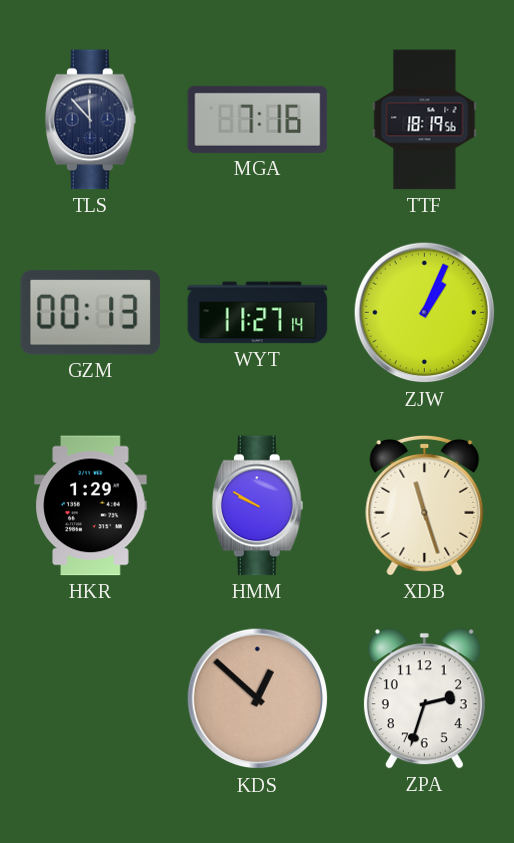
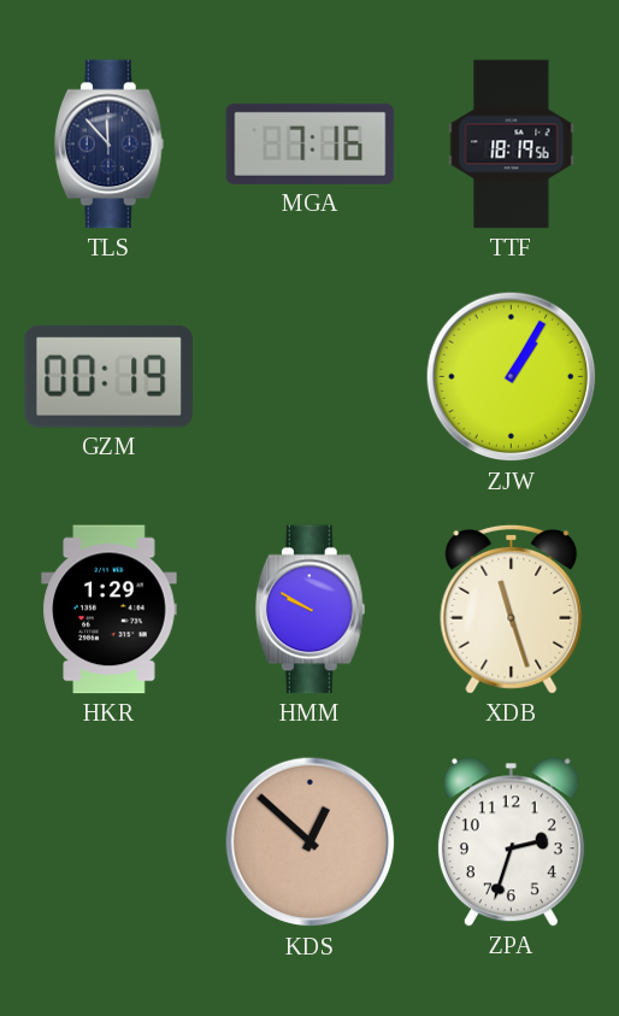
GZM: 00:13 -> 00:19
WYT: 11:27 -> none
ZJW: 1:04 -> 1:05
